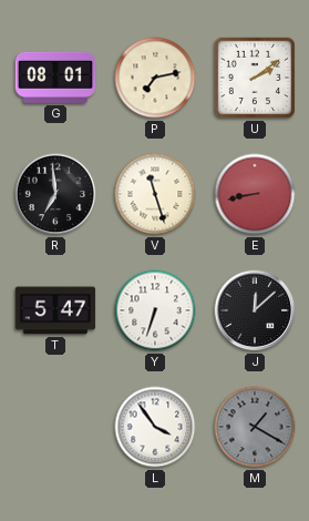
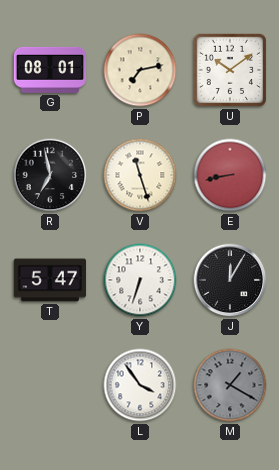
U: 2:09 -> 10:09
R: 6:59 -> 6:58
J: 12:08 -> 12:05
